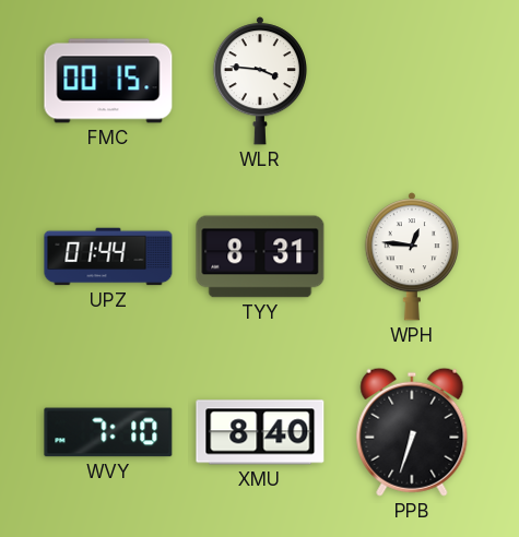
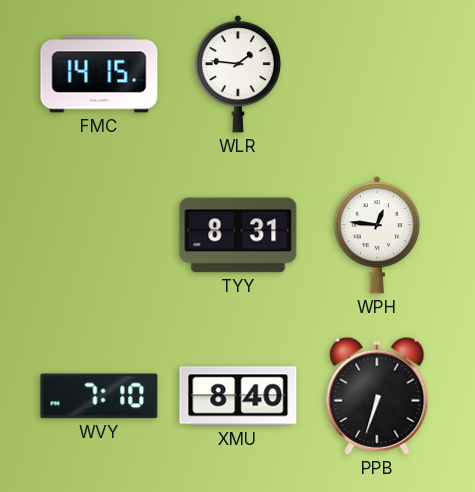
FMC: 00:15 -> 14:15
WLR: 3:46 -> 1:46
UPZ: 01:44 -> none
